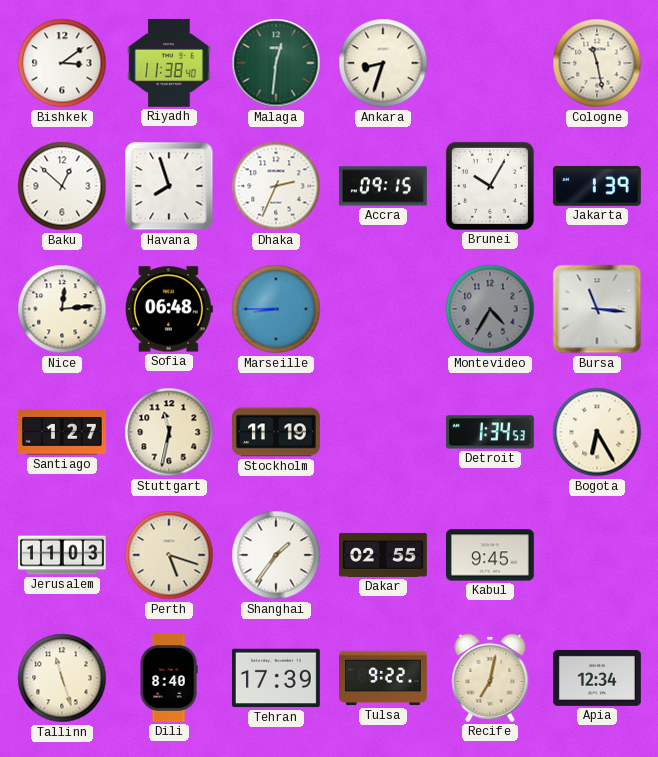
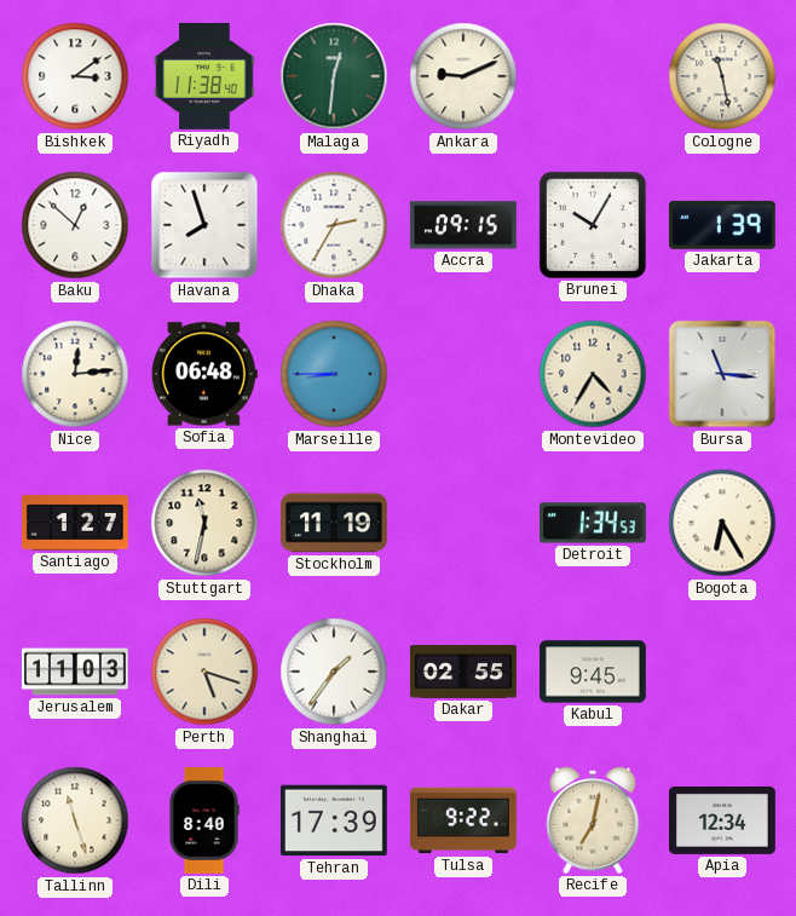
Ankara: 8:33 -> 9:11
Dhaka: 2:34 -> 2:35
Montevideo dial: grey -> cream
